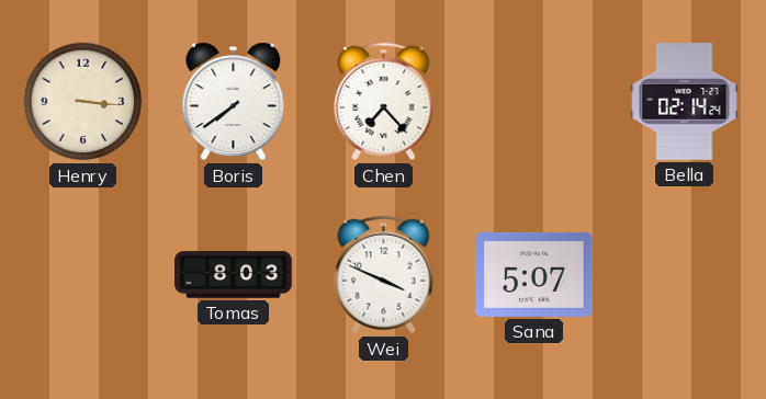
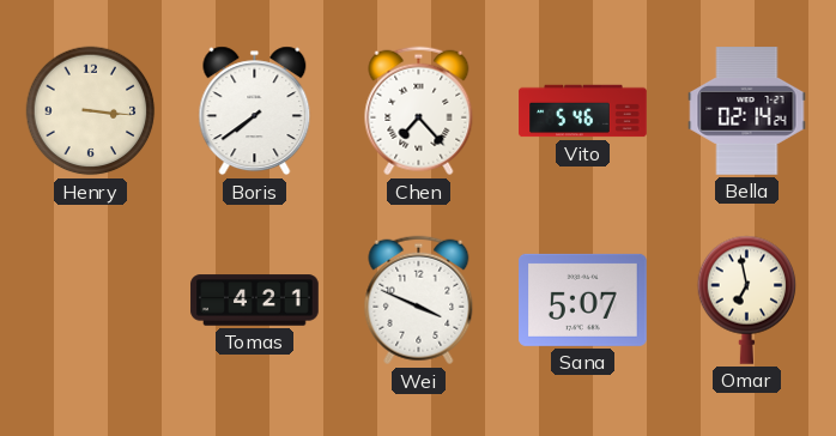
Vito: none -> 5:46
Tomas: 8:03 -> 4:21
Omar: none -> 6:58
